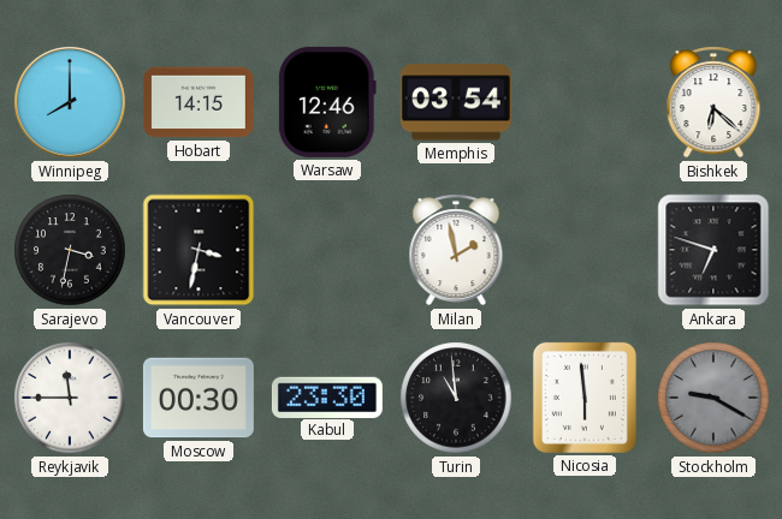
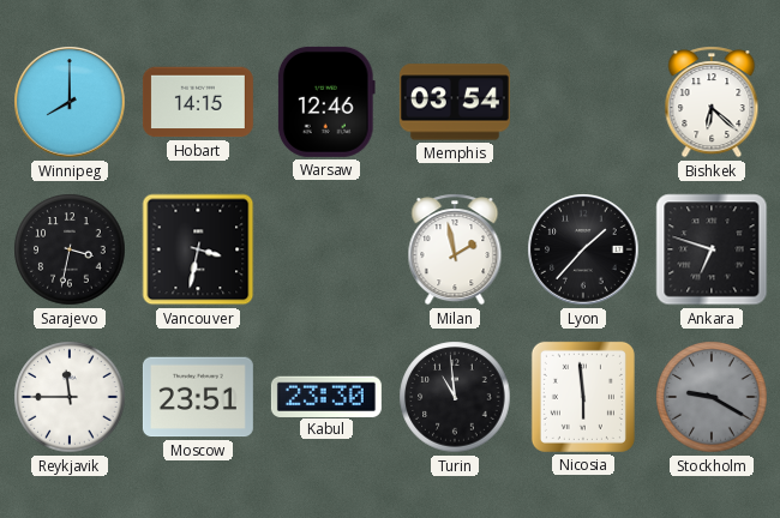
Lyon: none -> 1:37
Moscow: 00:30 -> 23:51
